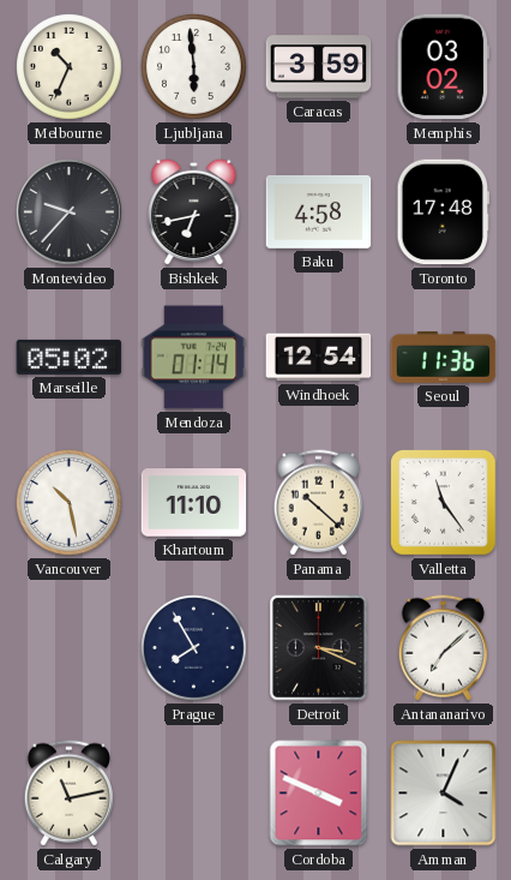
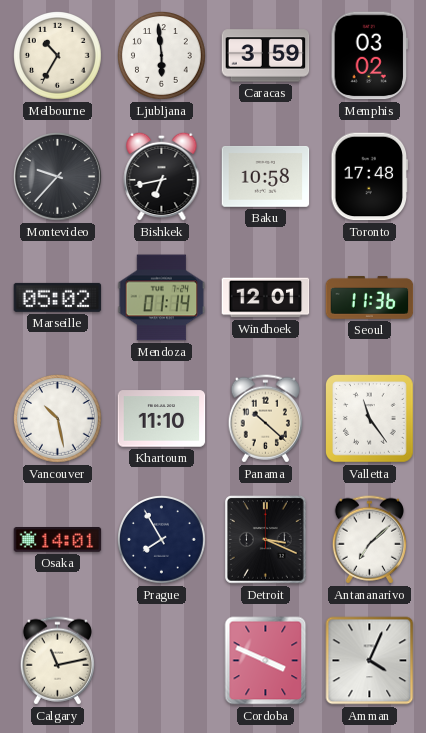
Melbourne: 10:34 -> 10:35
Baku: 4:58 -> 10:58
Windhoek: 12:54 -> 12:01
Osaka: none -> 14:01
